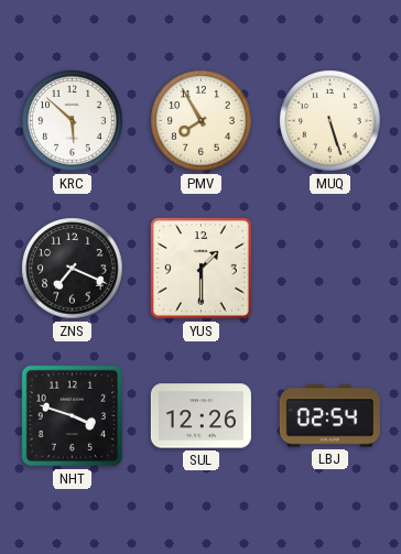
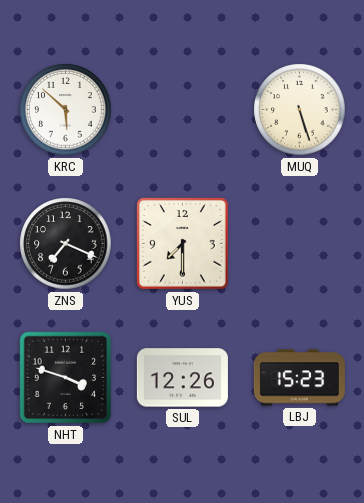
PMV: 7:55 -> none
YUS: 1:30 -> 7:30
LBJ: 02:54 -> 15:23
